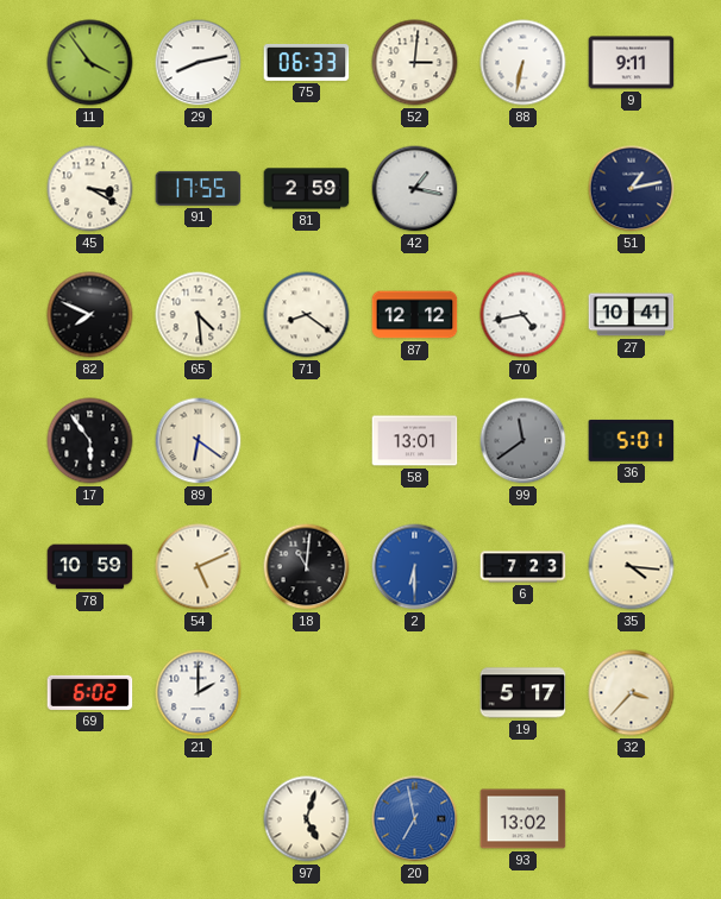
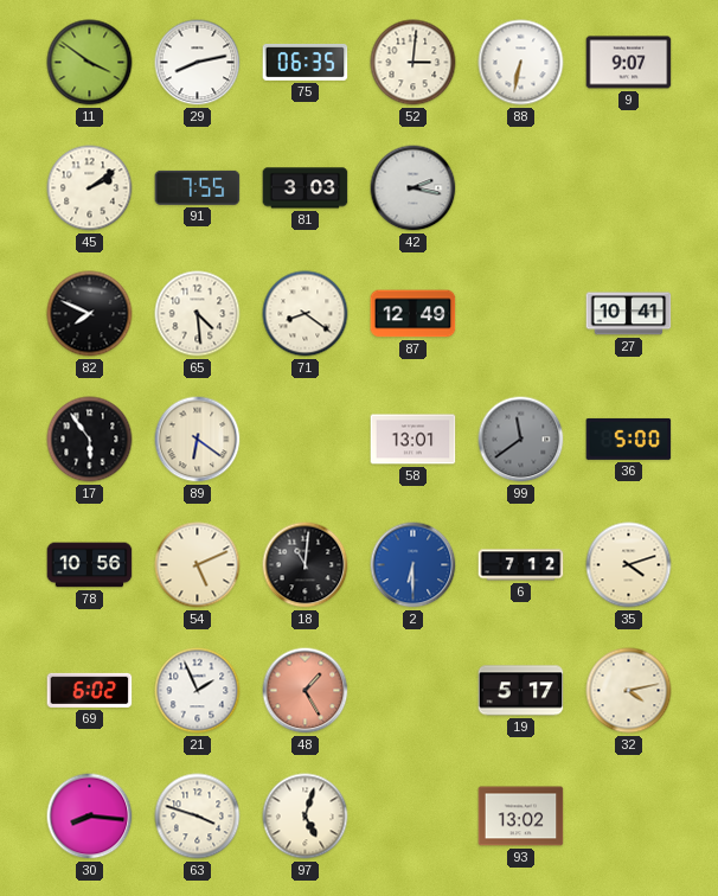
11: 3:54 -> 3:51
75: 06:33 -> 06:35
9: 9:11 -> 9:07
45: 3:20 -> 2:09
91: 17:55 -> 7:55
81: 2:59 -> 3:03
42: 1:17 -> 2:17
51: 1:13 -> none
87: 12:12 -> 12:49
70: 4:43 -> none
36: 5:01 -> 5:00
78: 10:59 -> 10:56
6: 7:23 -> 7:12
35: 4:16 -> 4:12
21: 2:00 -> 1:56
48: none -> 1:25
32: 3:37 -> 4:13
30: none -> 8:16
63: none -> 3:48
20: 6:58 -> none
